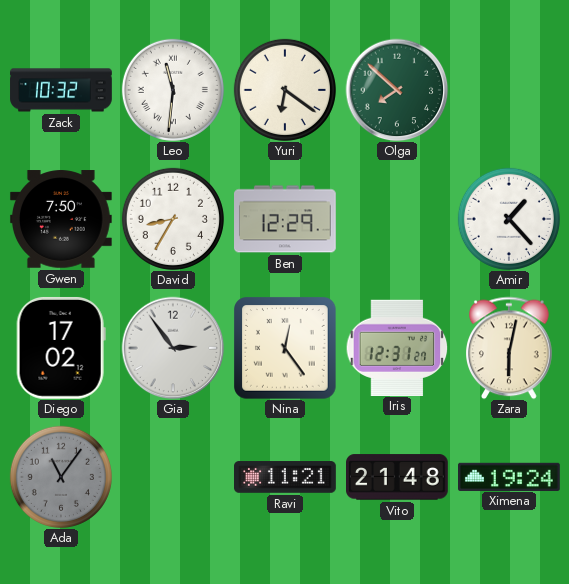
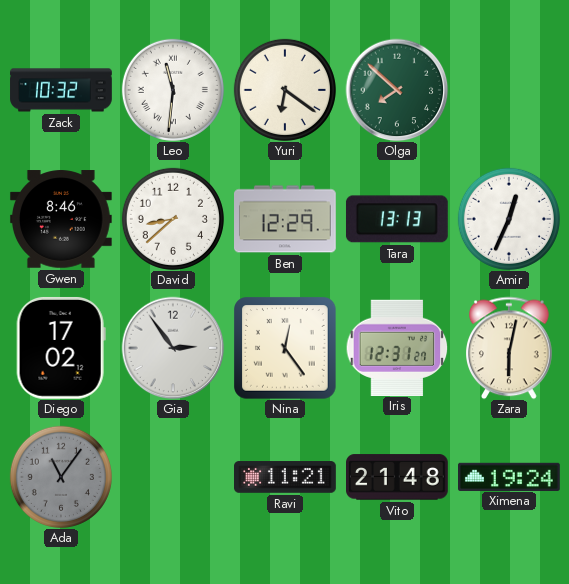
Gwen: 7:50 -> 8:46
David: 8:35 -> 8:38
Tara: none -> 13:13
Amir: 1:23 -> 12:34
